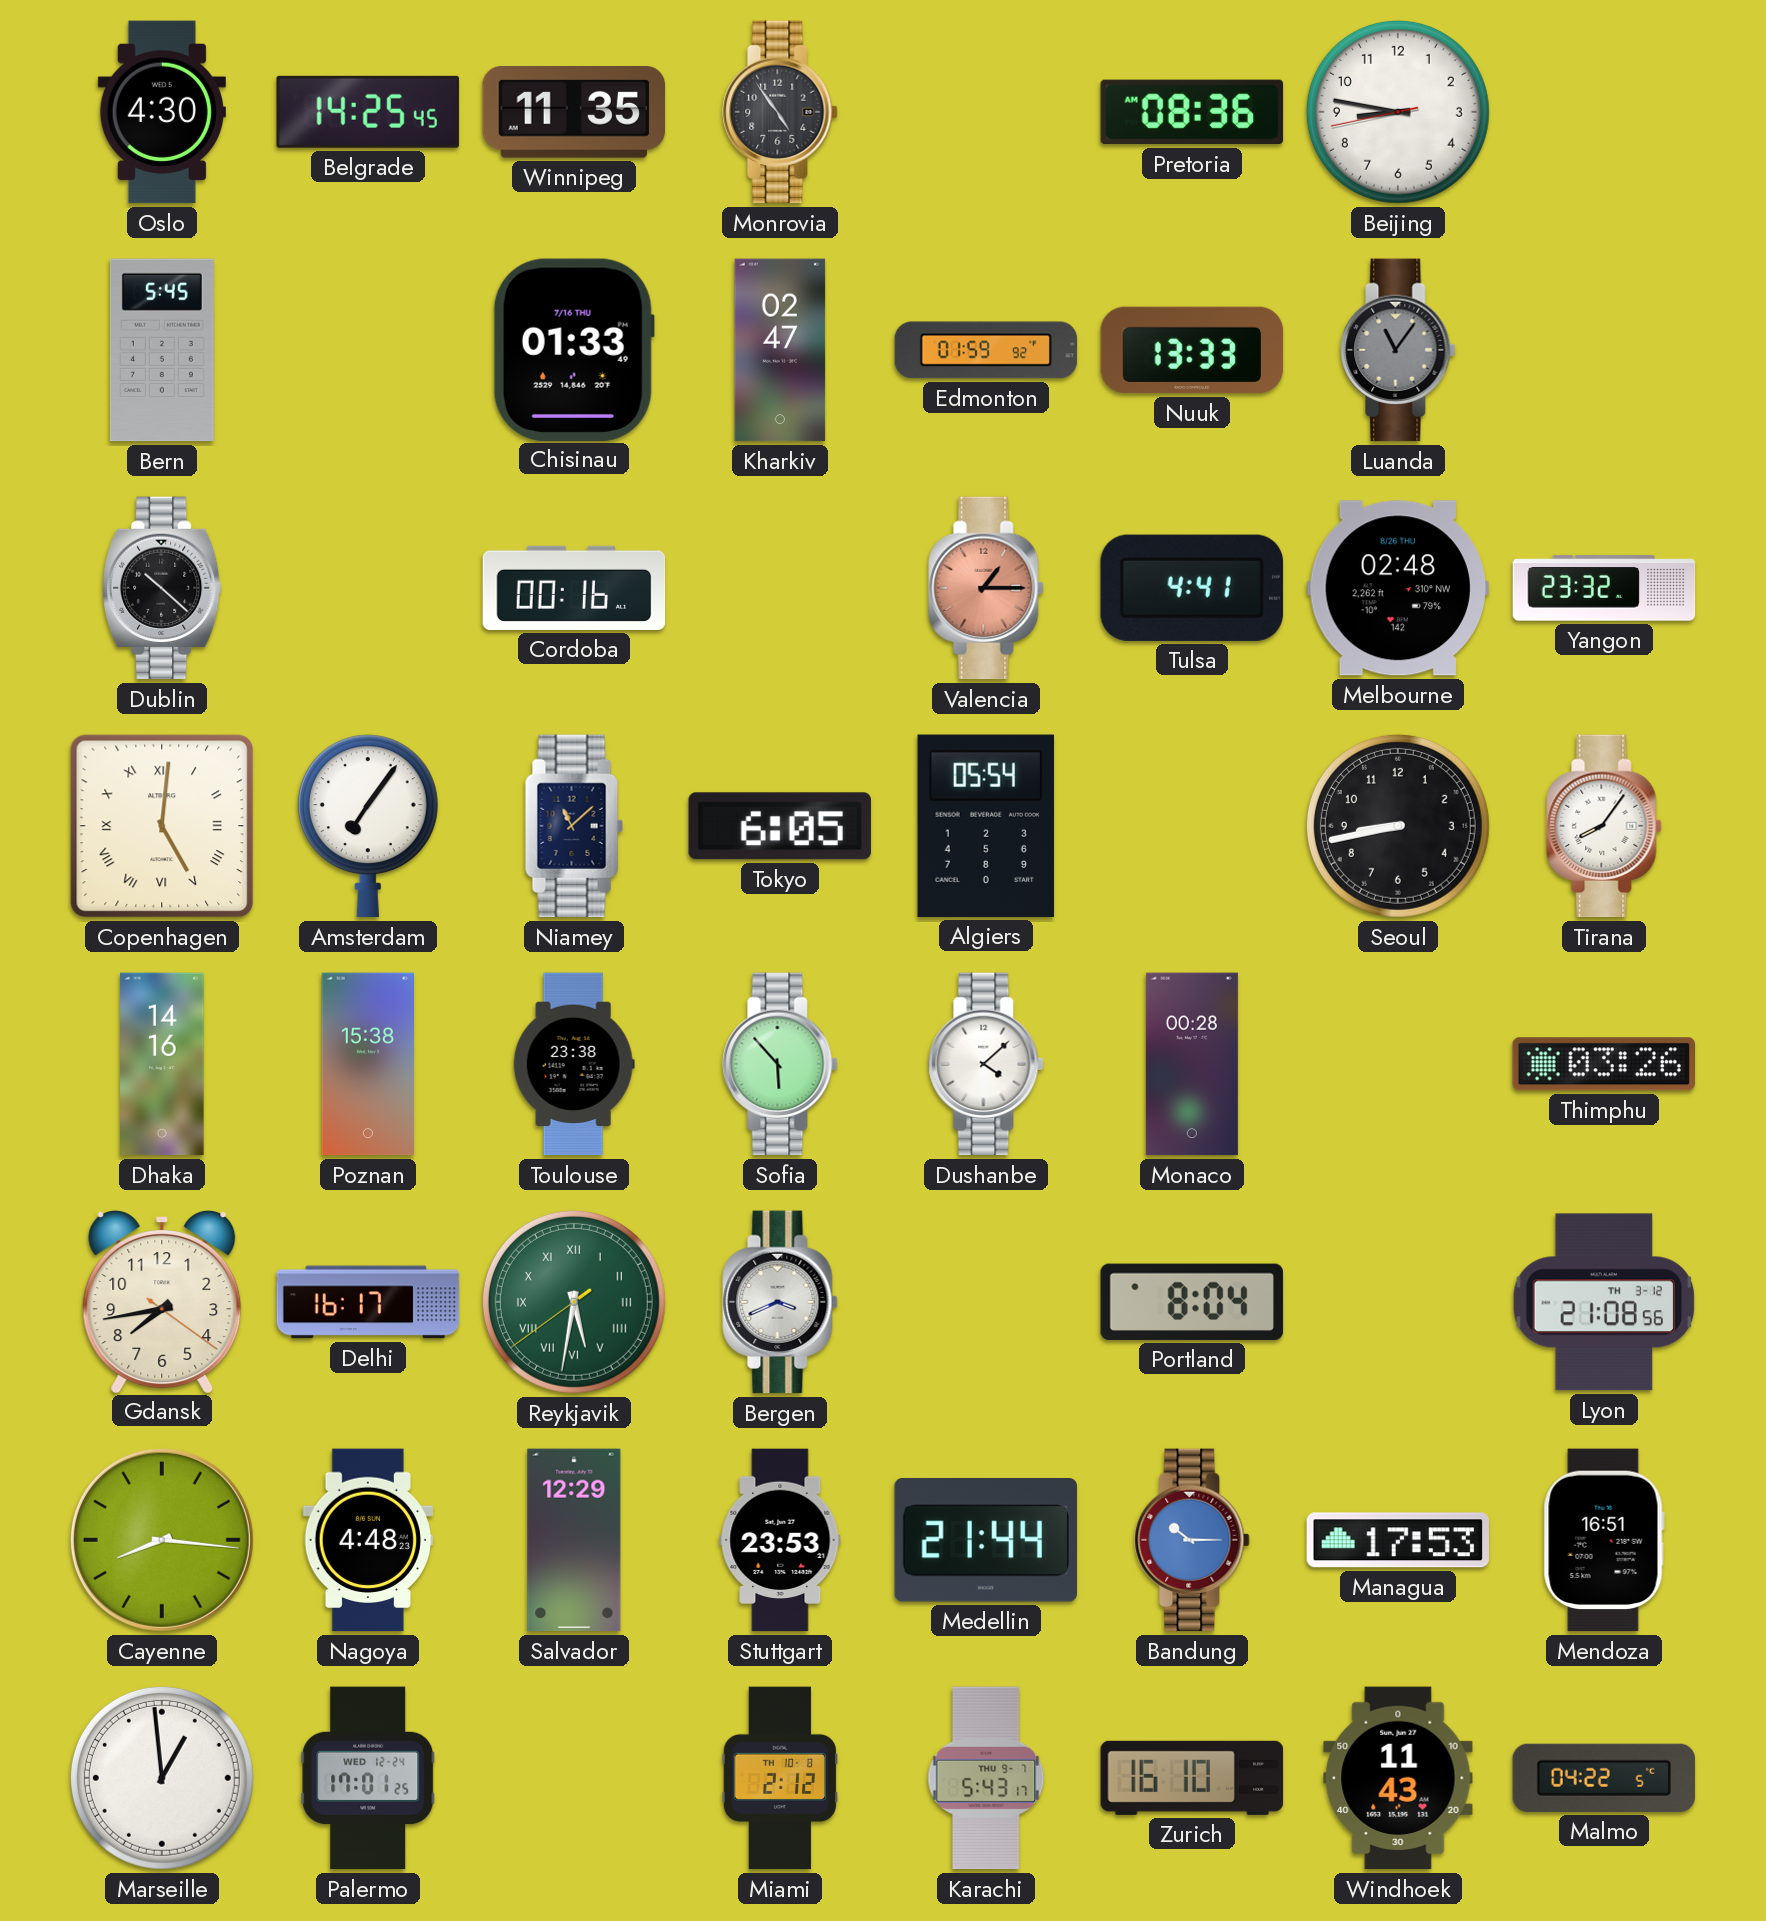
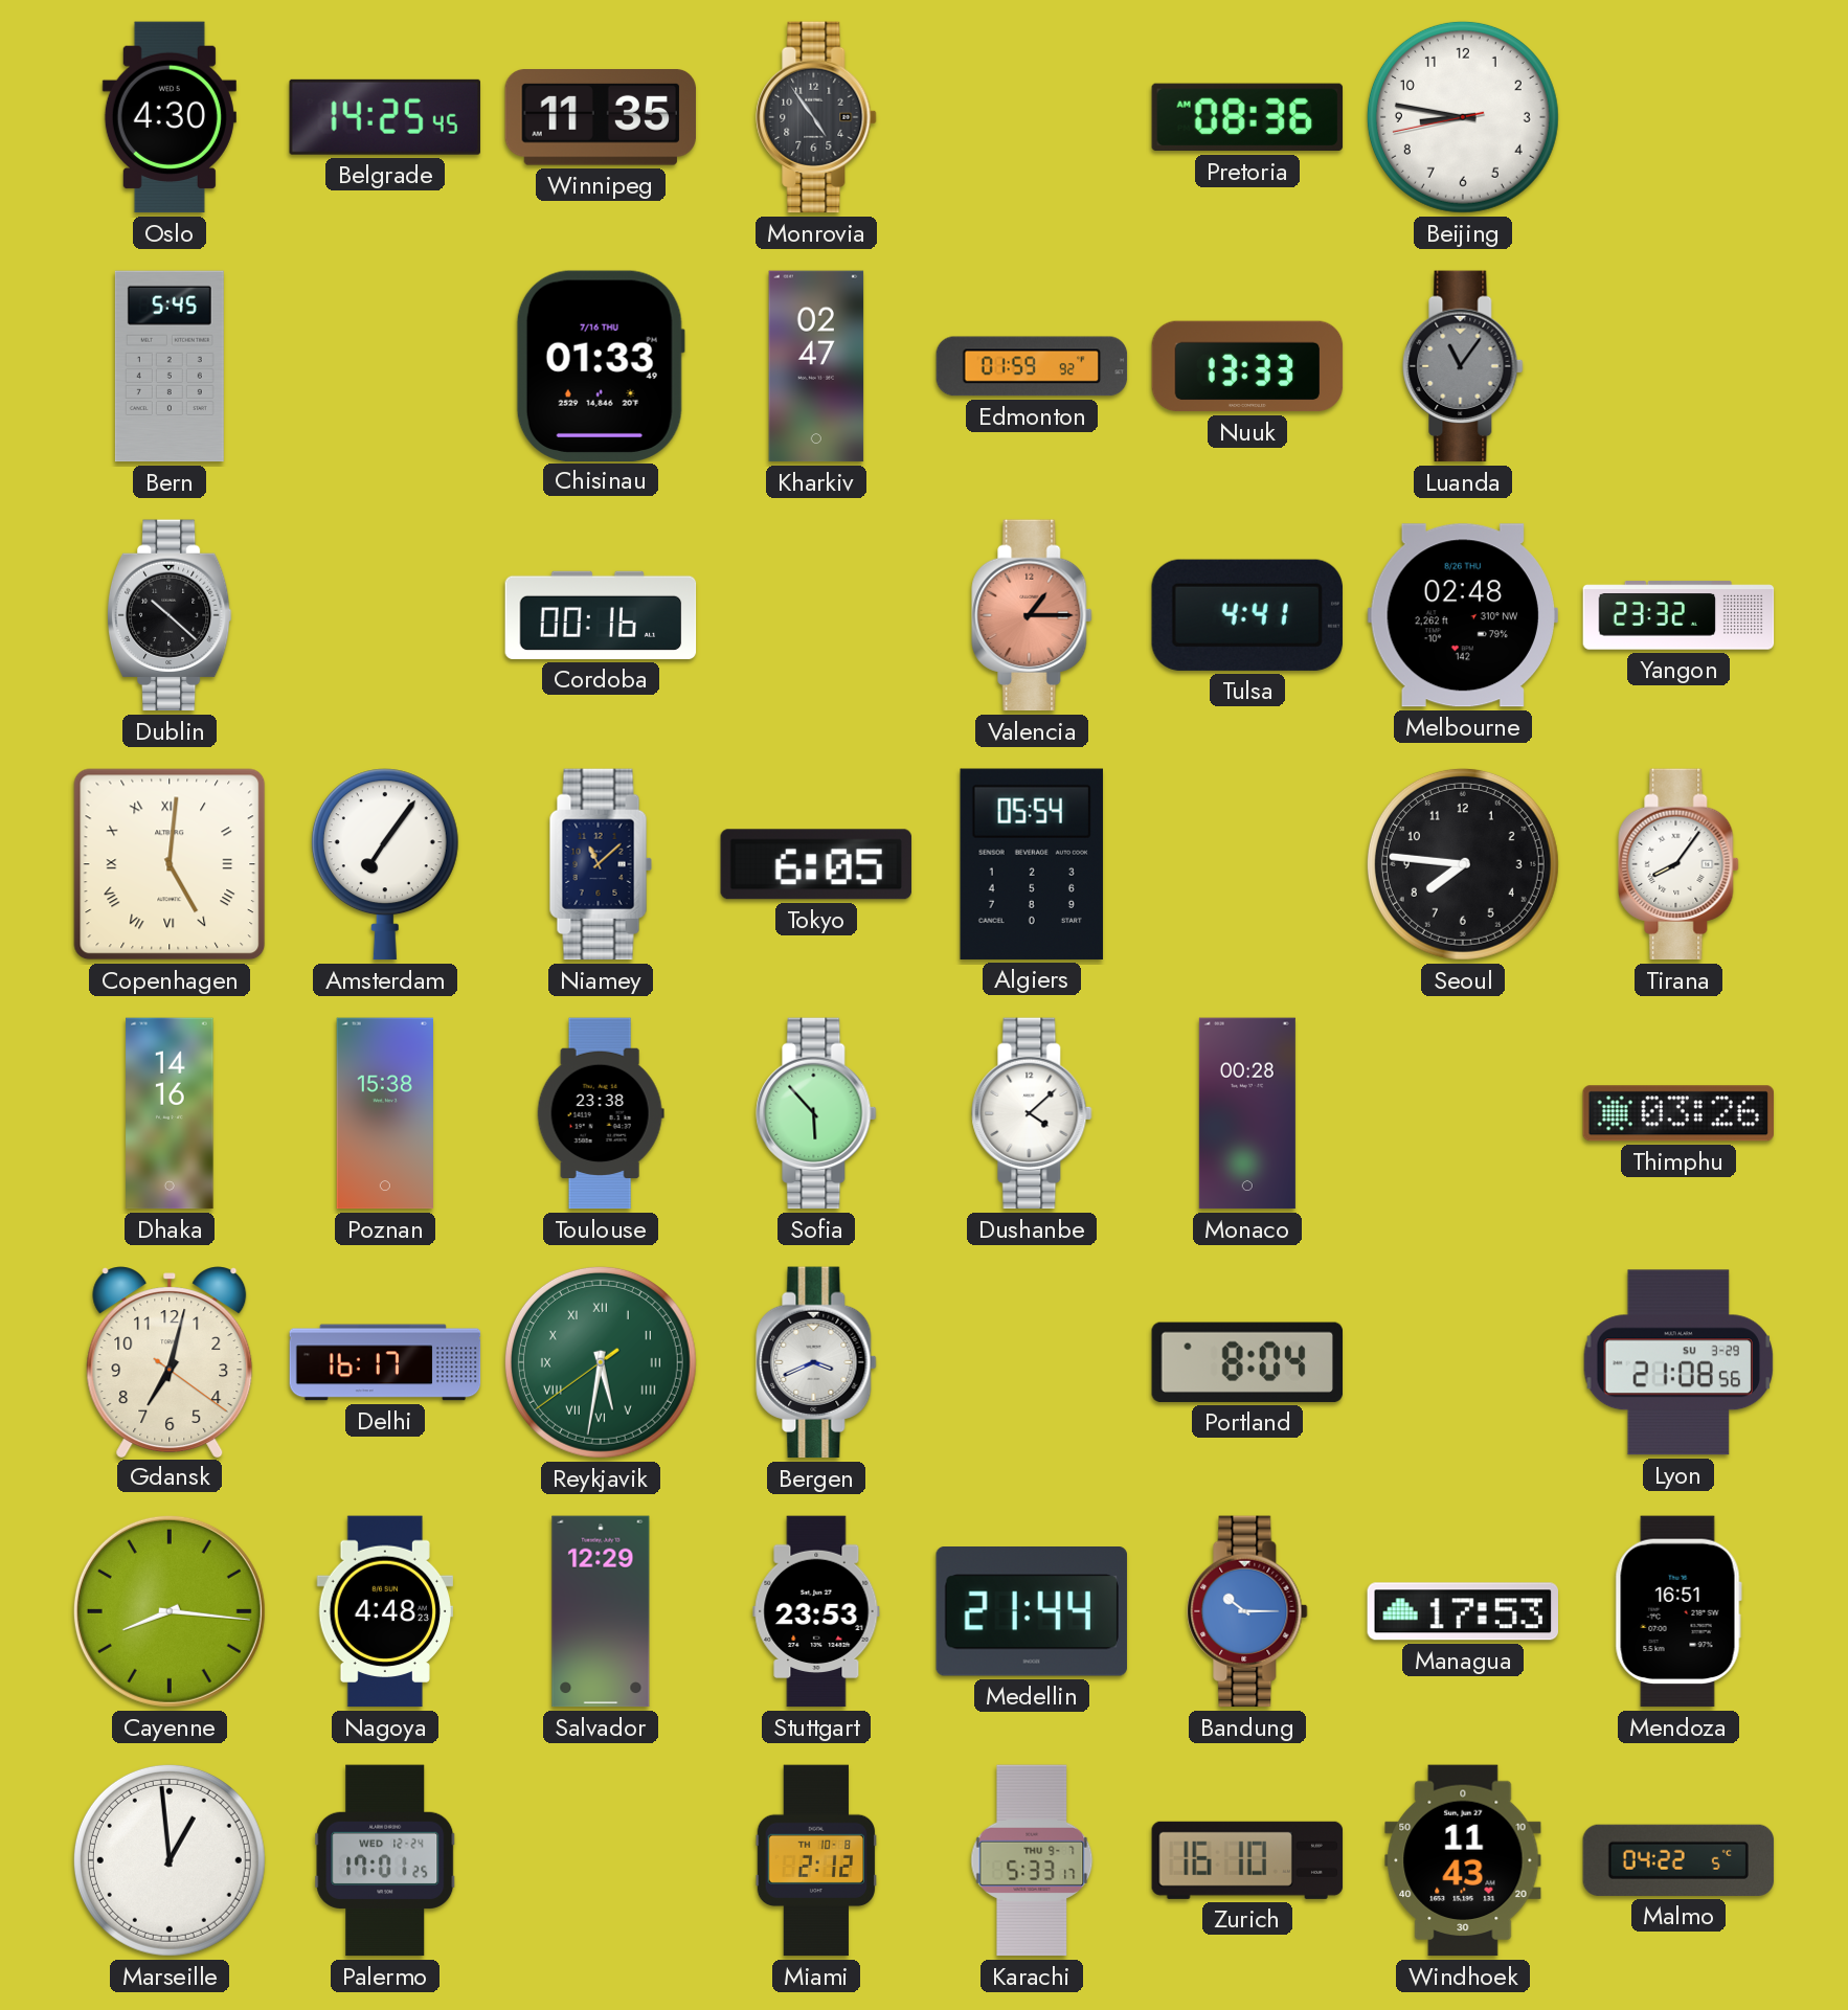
Seoul: 8:43 -> 7:46
Gdansk: 7:43 -> 7:02
Lyon date: TH 3-12 -> SU 3-29
Karachi: 5:43 -> 5:33
